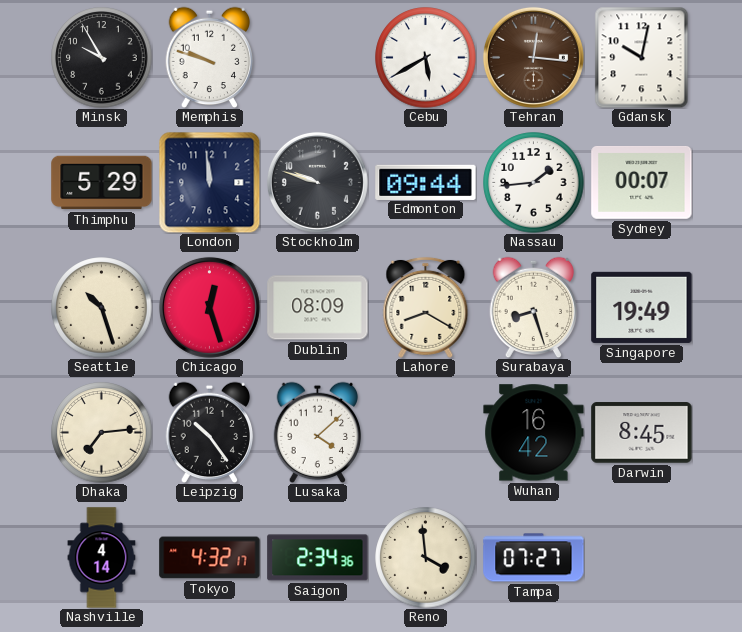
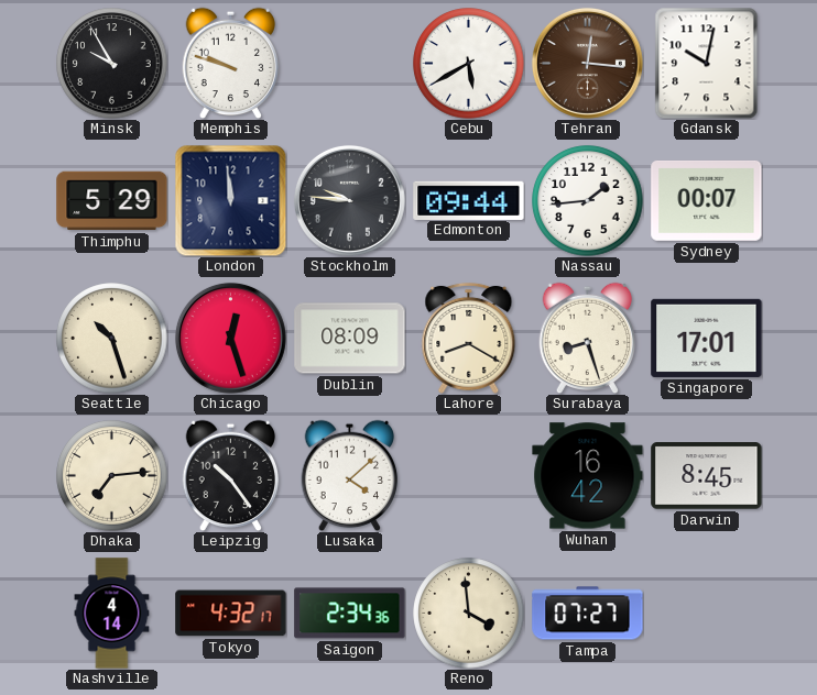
Stockholm: 9:48 -> 9:46
Singapore: 19:49 -> 17:01
